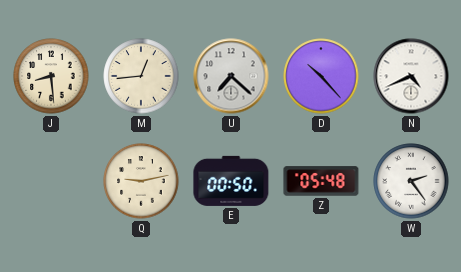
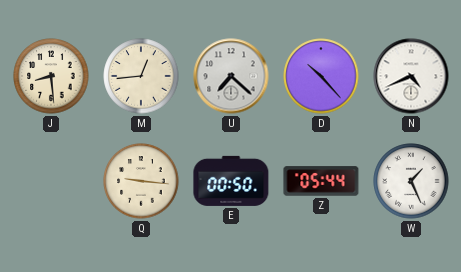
Q: 9:13 -> 9:16
Z: 05:48 -> 05:44
W: 2:24 -> 1:26
